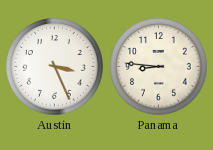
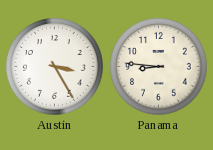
Austin: 3:26 -> 3:25
